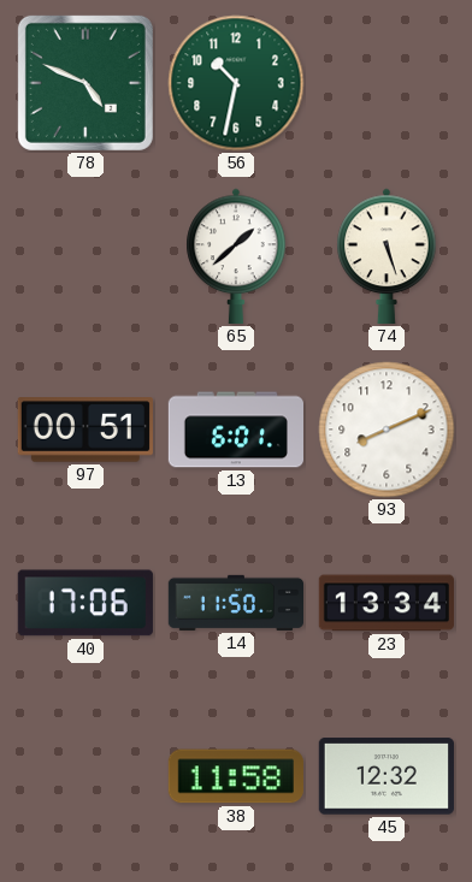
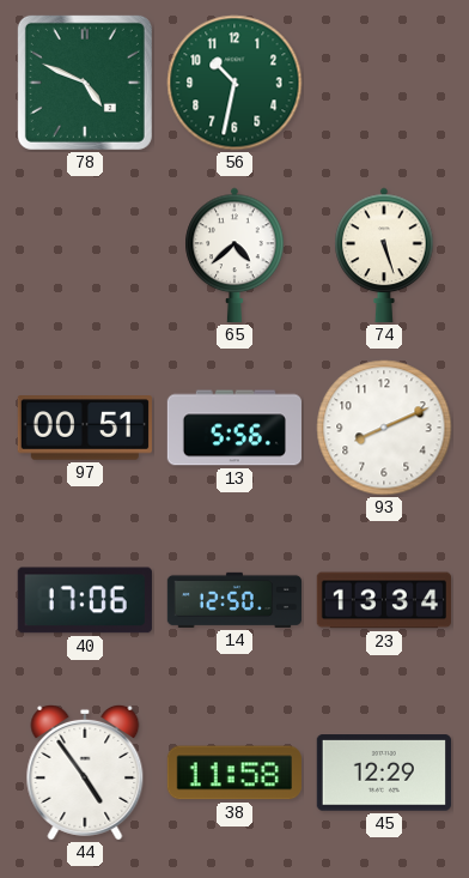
65: 1:38 -> 4:38
13: 6:01 -> 5:56
14: 11:50 -> 12:50
44: none -> 4:54
45: 12:32 -> 12:29
